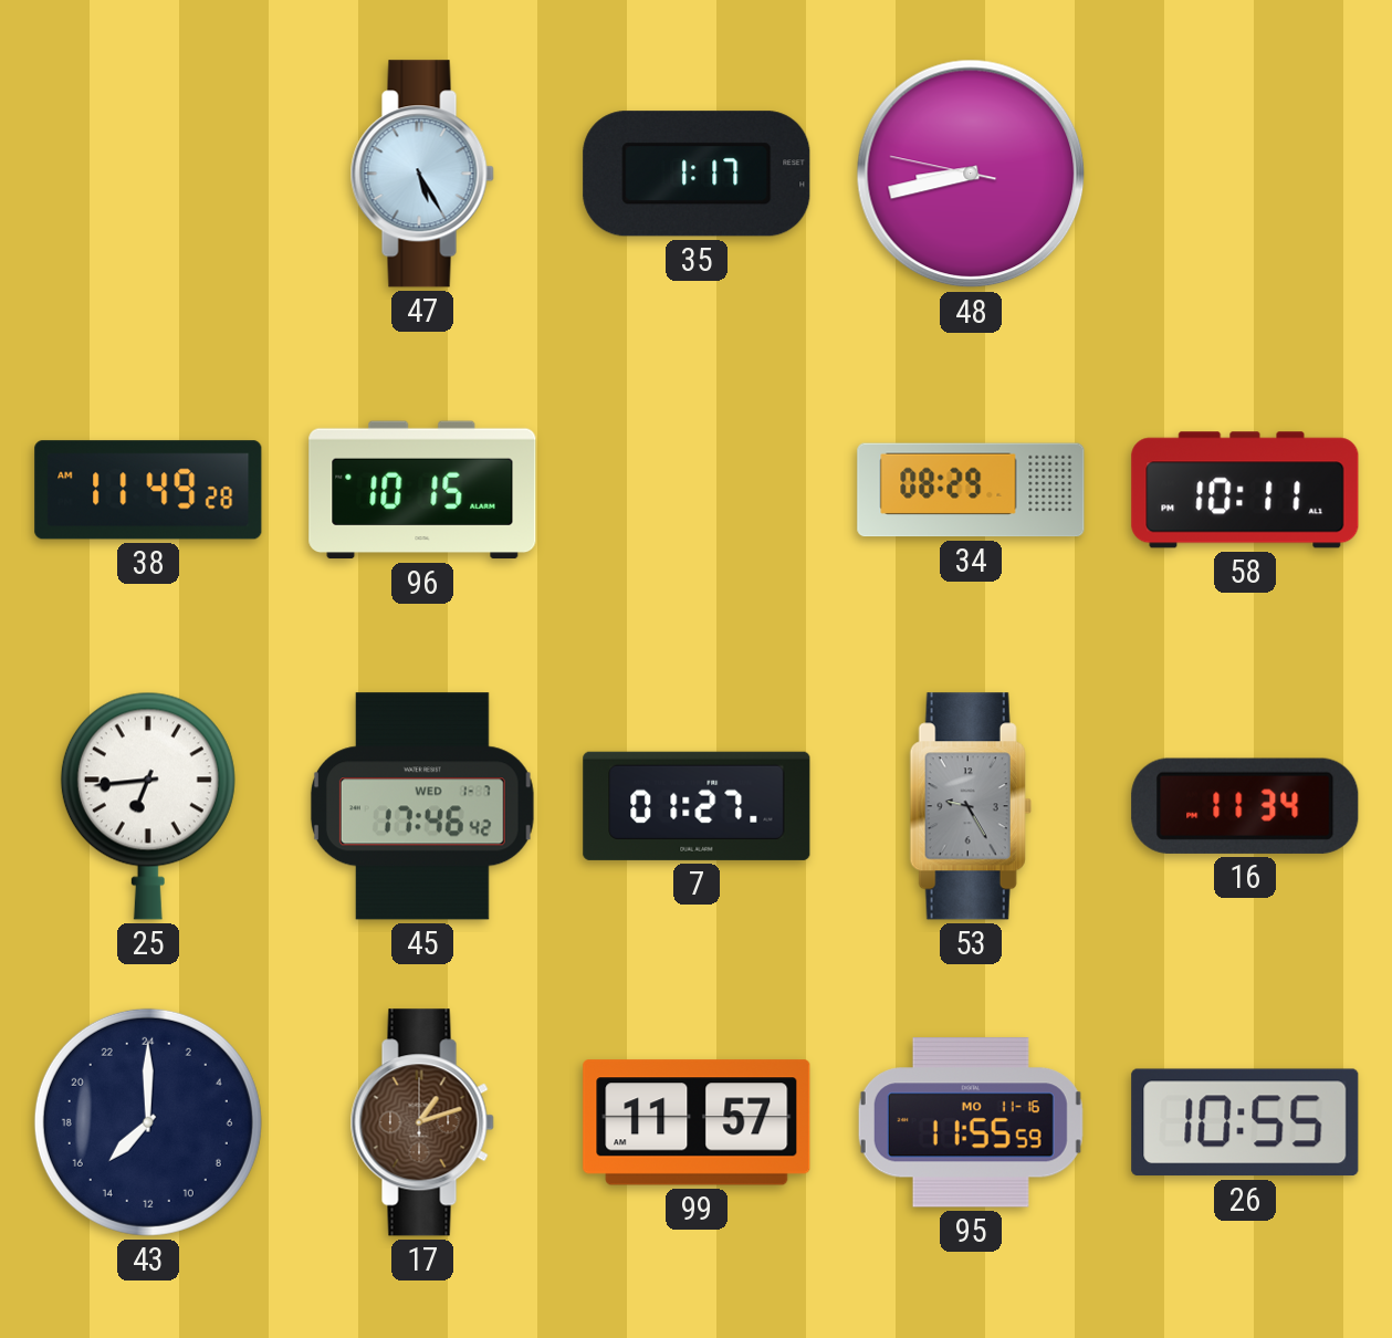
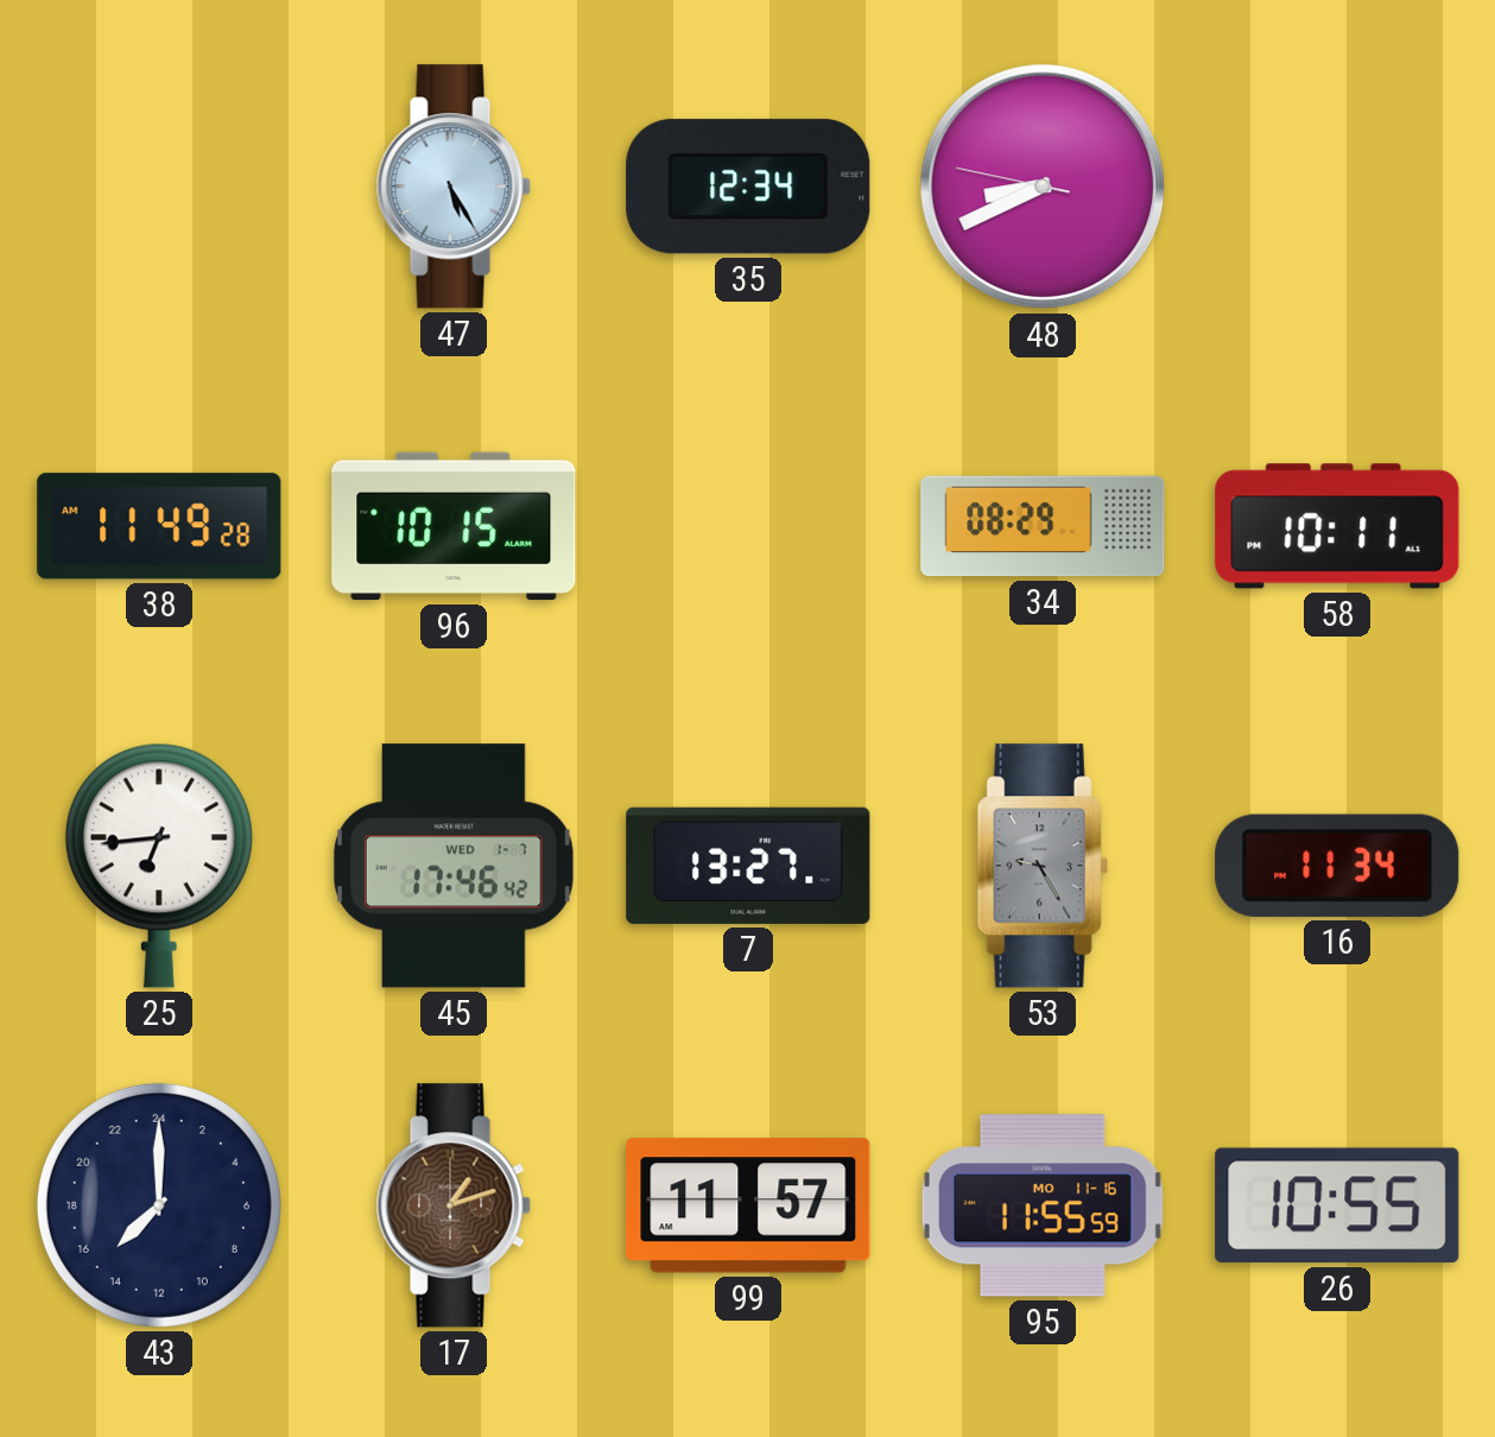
35: 1:17 -> 12:34
48: 8:42 -> 8:40
7: 01:27 -> 13:27
